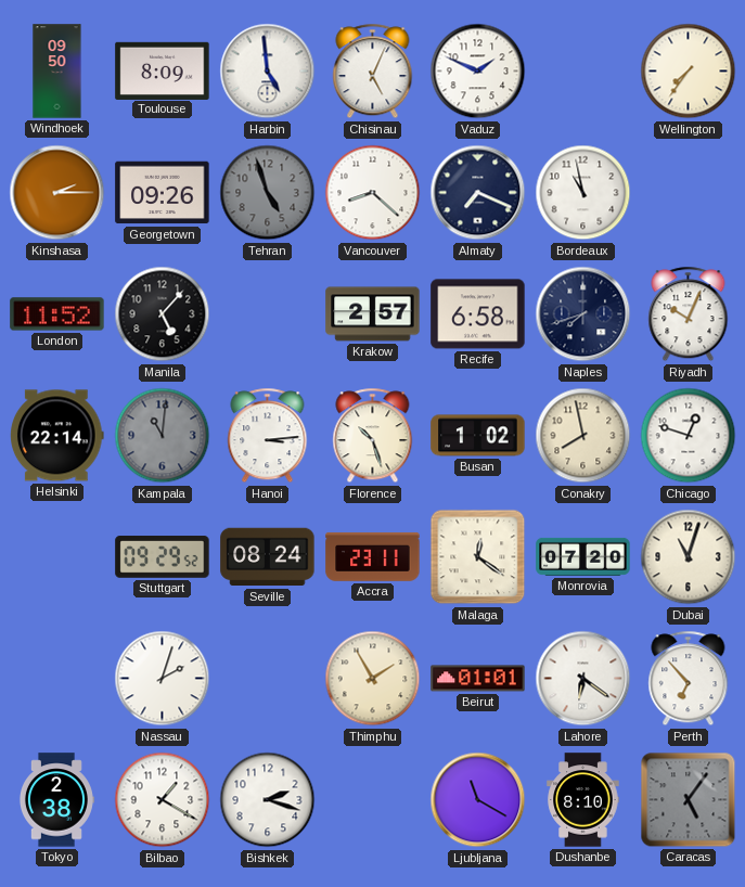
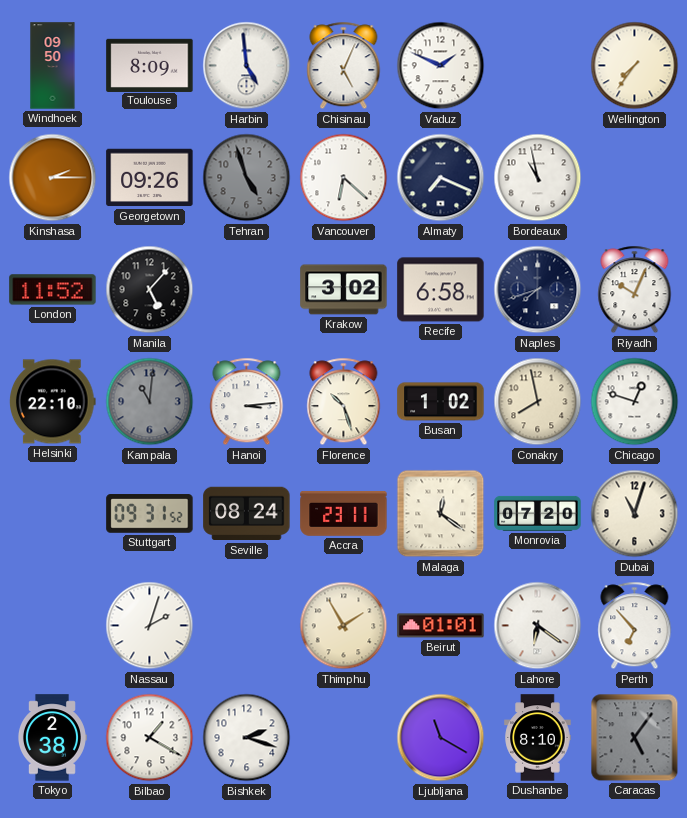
Vancouver: 8:22 -> 6:22
Krakow: 2:57 -> 3:02
Helsinki: 22:14 -> 22:10
Stuttgart: 09:29 -> 09:31
